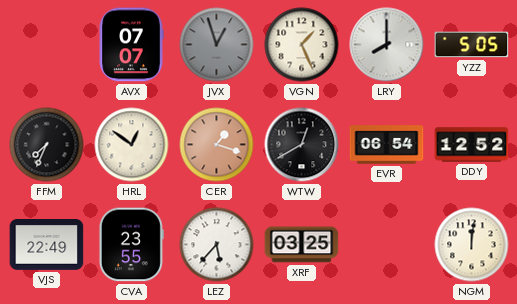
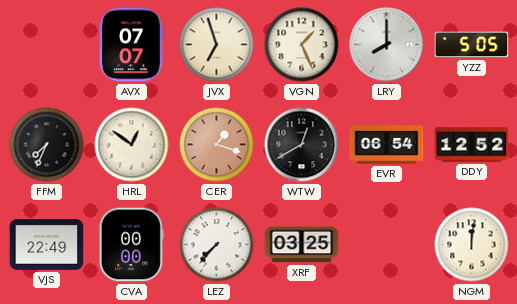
JVX: 12:57 -> 6:57
JVX dial: grey -> cream
CVA: 23:55 -> 00:00
LEZ: 5:37 -> 7:37
